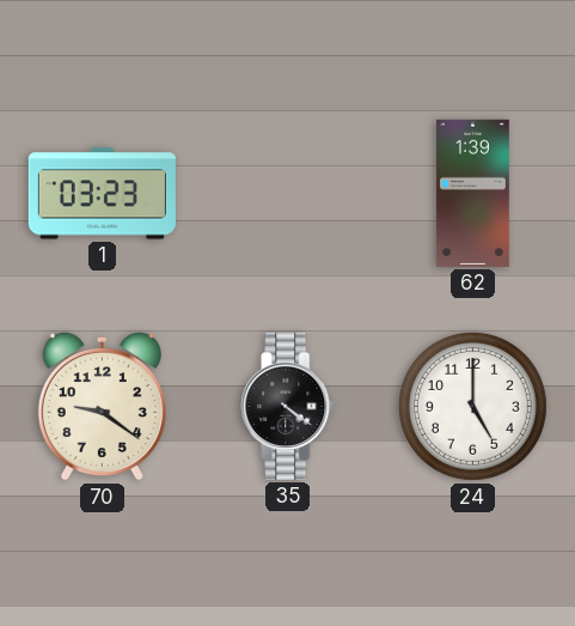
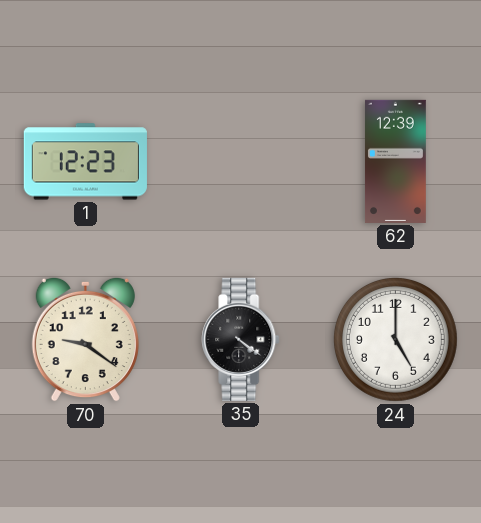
1: 03:23 -> 12:23
62: 1:39 -> 12:39
